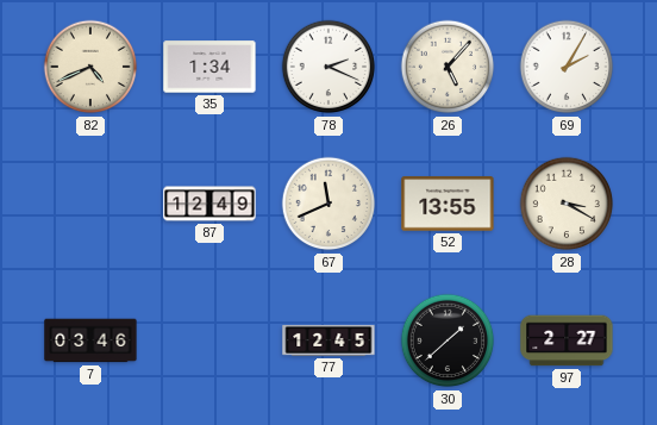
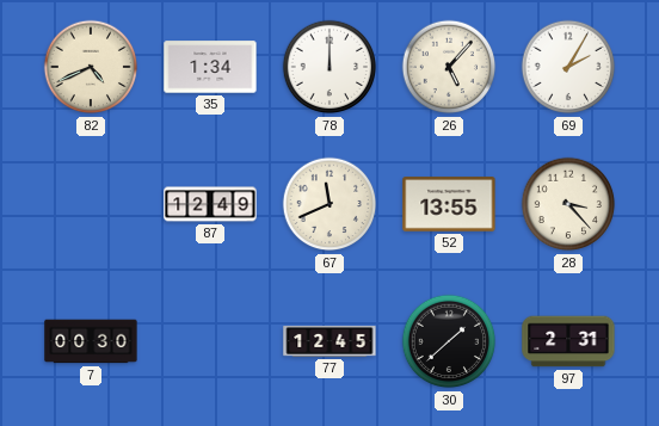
78: 2:19 -> 12:00
28: 3:20 -> 3:23
7: 03:46 -> 00:30
97: 2:27 -> 2:31
